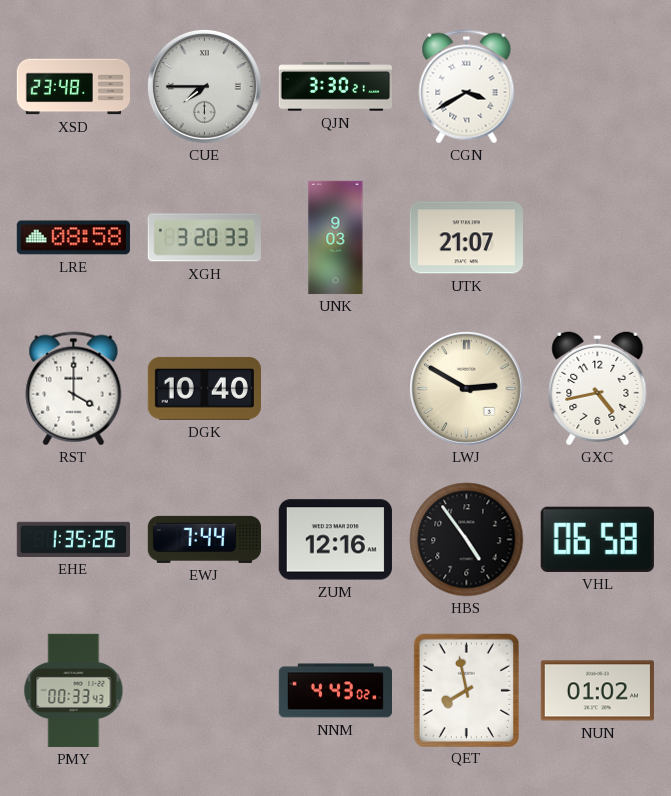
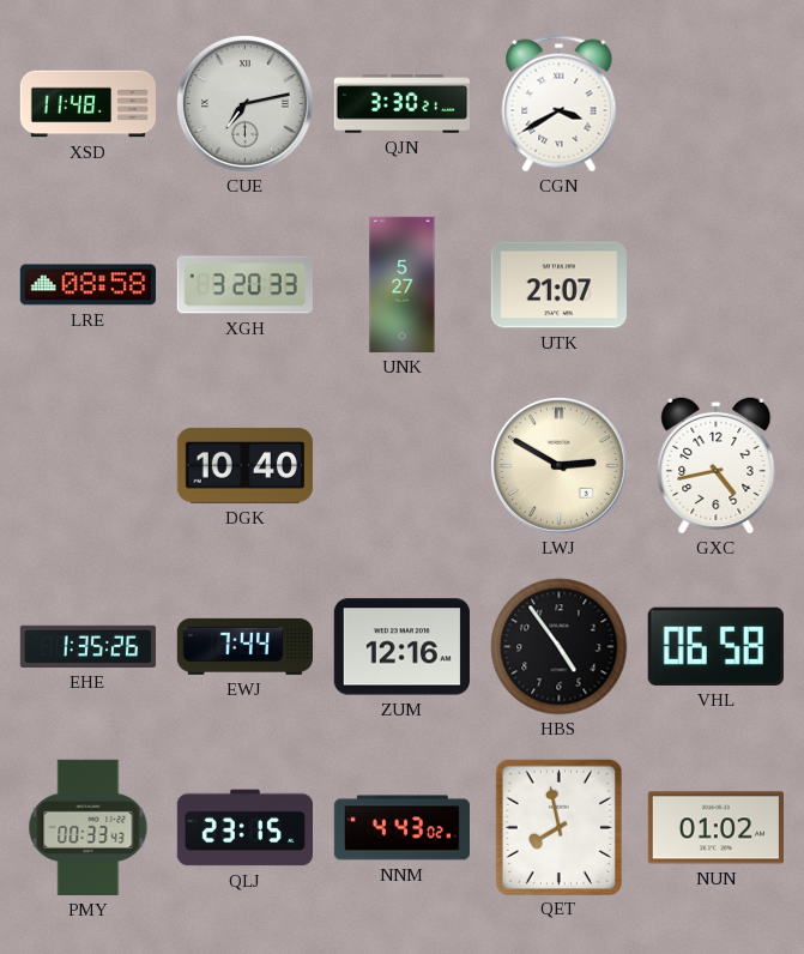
XSD: 23:48 -> 11:48
CUE: 7:45 -> 7:13
UNK: 9:03 -> 5:27
RST: 4:00 -> none
QLJ: none -> 23:15
